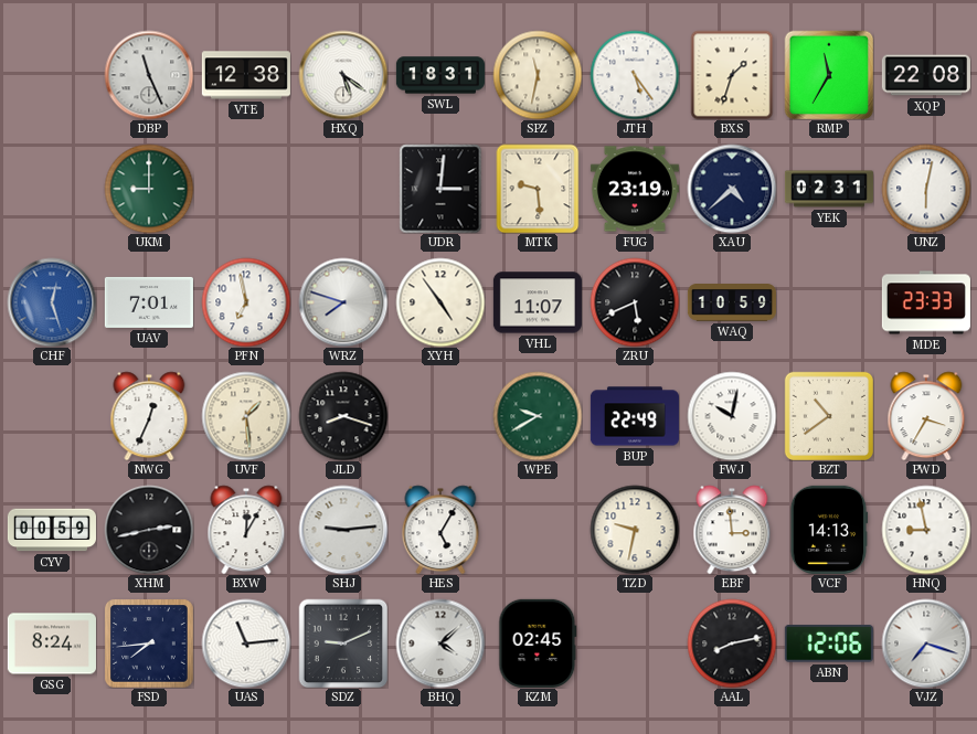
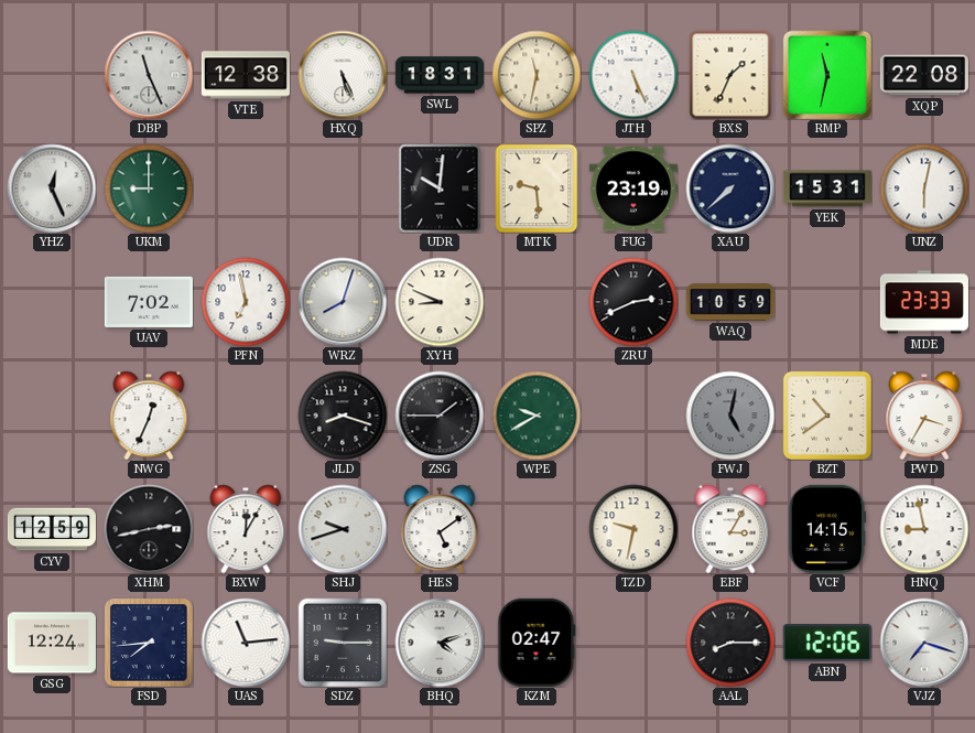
HXQ: 5:21 -> 5:26
JTH: 5:24 -> 5:26
BXS: 1:33 -> 1:34
RMP: 11:35 -> 11:32
YHZ: none -> 12:26
UDR: 3:01 -> 10:01
XAU: 4:38 -> 7:38
YEK: 02:31 -> 15:31
CHF: 12:27 -> none
UAV: 7:01 -> 7:02
WRZ: 7:48 -> 8:03
XYH: 4:54 -> 8:49
VHL: 11:07 -> none
ZRU: 5:41 -> 2:41
UVF: 1:29 -> none
ZSG: none -> 1:45
BUP: 22:49 -> none
FWJ: 10:02 -> 5:02
FWJ dial: white -> grey
CYV: 00:59 -> 12:59
SHJ: 9:14 -> 9:42
HES: 5:05 -> 5:09
EBF: 2:59 -> 3:05
VCF: 14:13 -> 14:15
GSG: 8:24 -> 12:24
SDZ: 9:11 -> 9:15
BHQ: 4:08 -> 4:12
KZM: 02:45 -> 02:47
AAL: 8:13 -> 8:15
